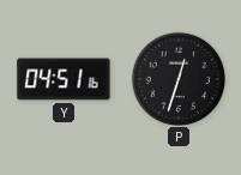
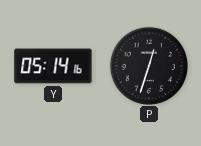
Y: 04:51 -> 05:14
